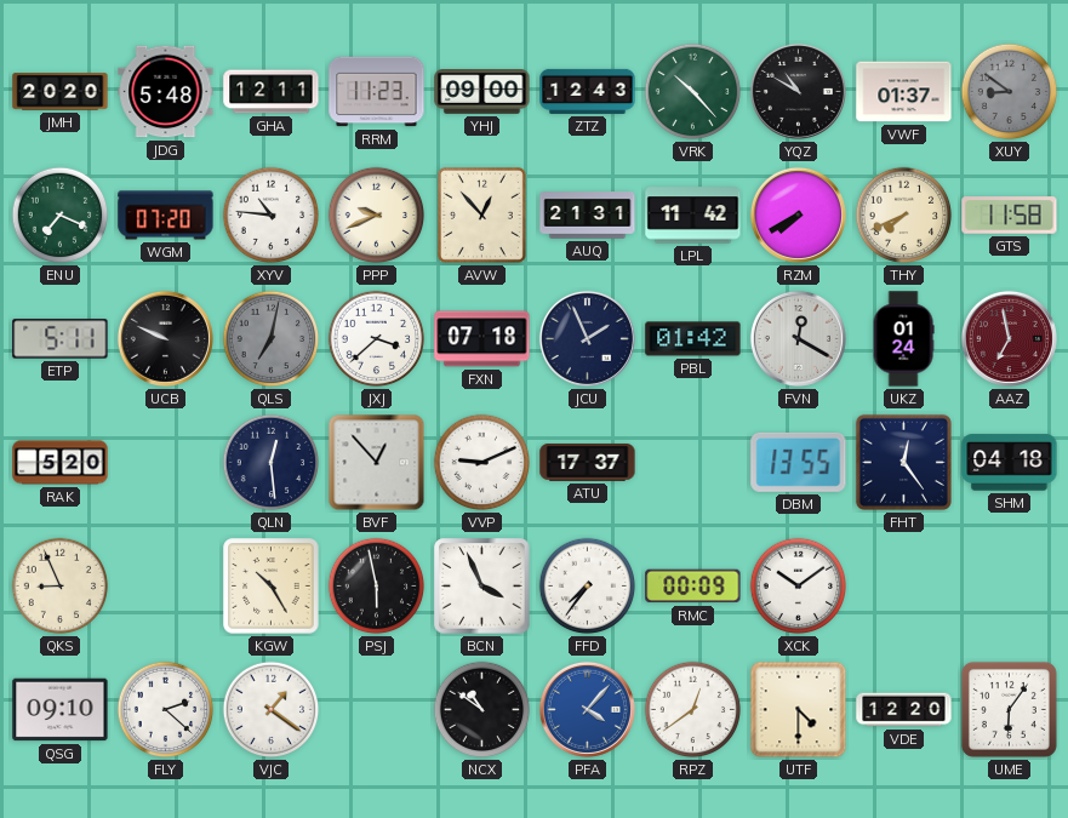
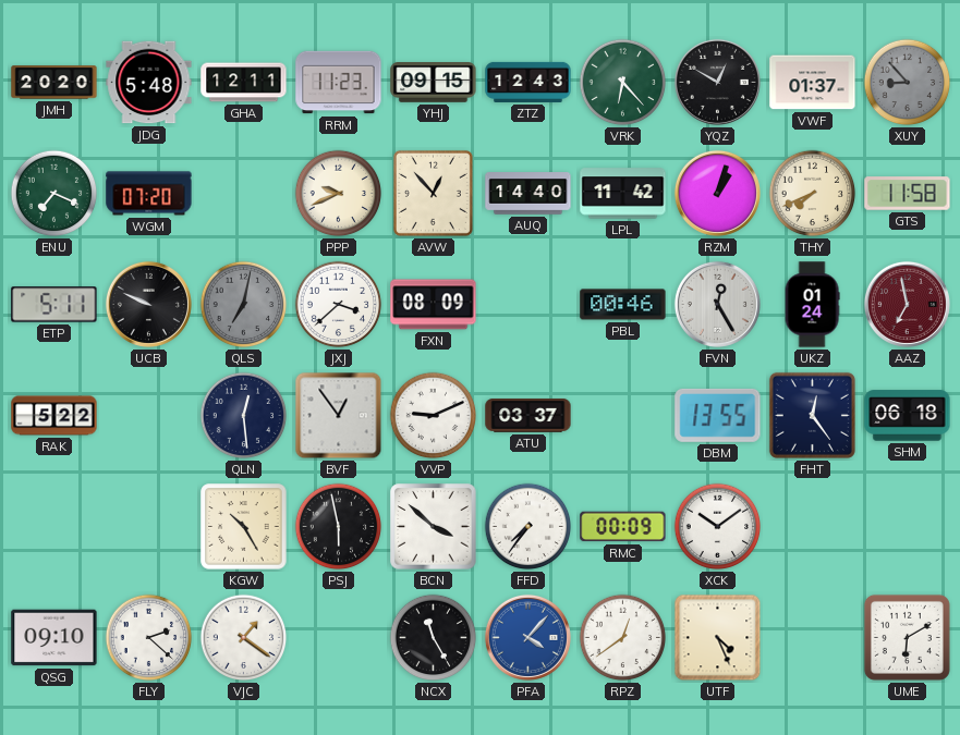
YHJ: 09:00 -> 09:15
VRK: 10:23 -> 6:23
YQZ: 10:50 -> 12:50
XUY: 8:51 -> 8:53
XYV: 10:46 -> none
AUQ: 21:31 -> 14:40
RZM: 7:40 -> 1:03
FXN: 07:18 -> 08:09
JCU: 1:56 -> none
PBL: 01:42 -> 00:46
FVN: 12:20 -> 12:25
RAK: 5:20 -> 5:22
BVF: 12:53 -> 12:54
ATU: 17:37 -> 03:37
SHM: 04:18 -> 06:18
QKS: 8:56 -> none
BCN: 3:56 -> 3:52
NCX: 10:51 -> 11:25
UTF: 4:30 -> 4:26
VDE: 12:20 -> none
UME: 6:06 -> 6:10
